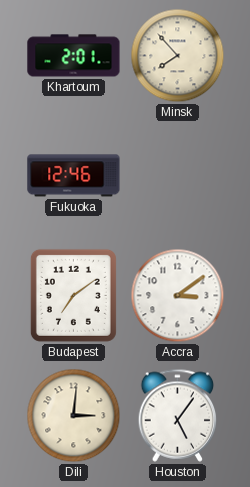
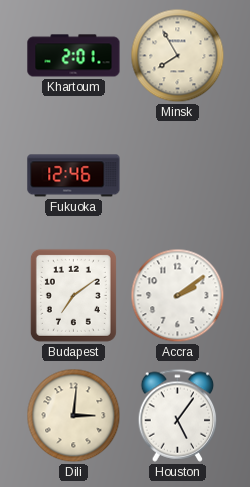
Minsk: 7:53 -> 7:55
Accra: 3:09 -> 2:09
